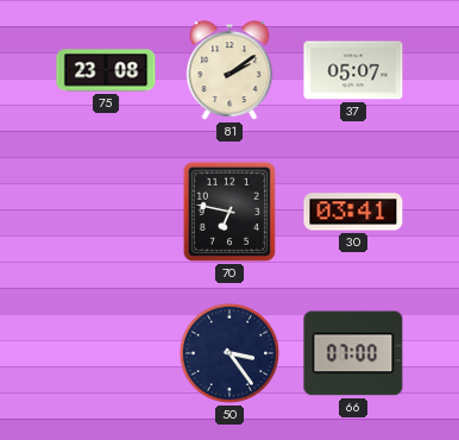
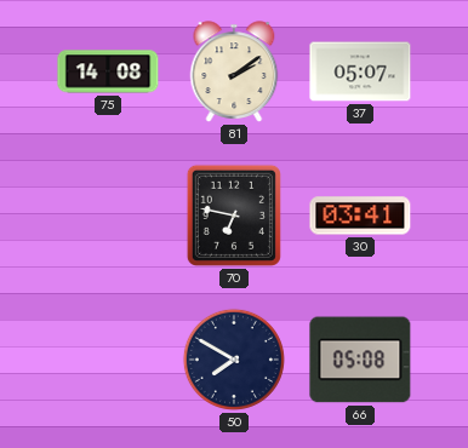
75: 23:08 -> 14:08
50: 3:24 -> 7:50
66: 07:00 -> 05:08
